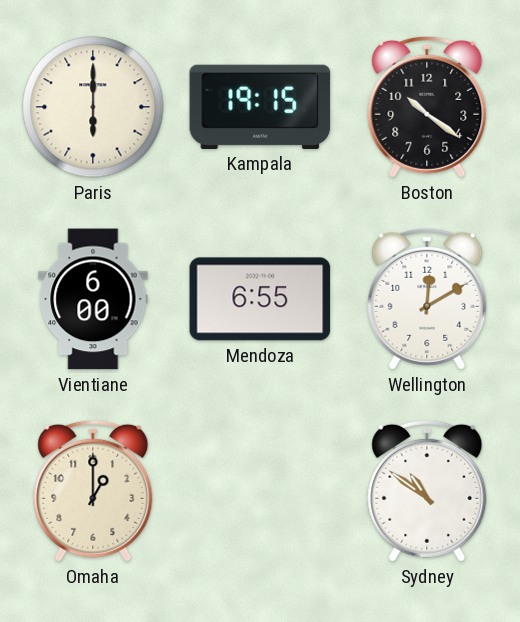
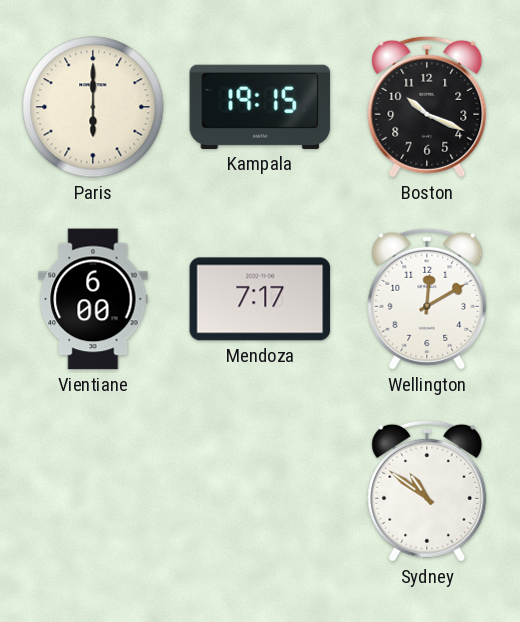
Boston: 10:21 -> 10:19
Mendoza: 6:55 -> 7:17
Omaha: 1:00 -> none
